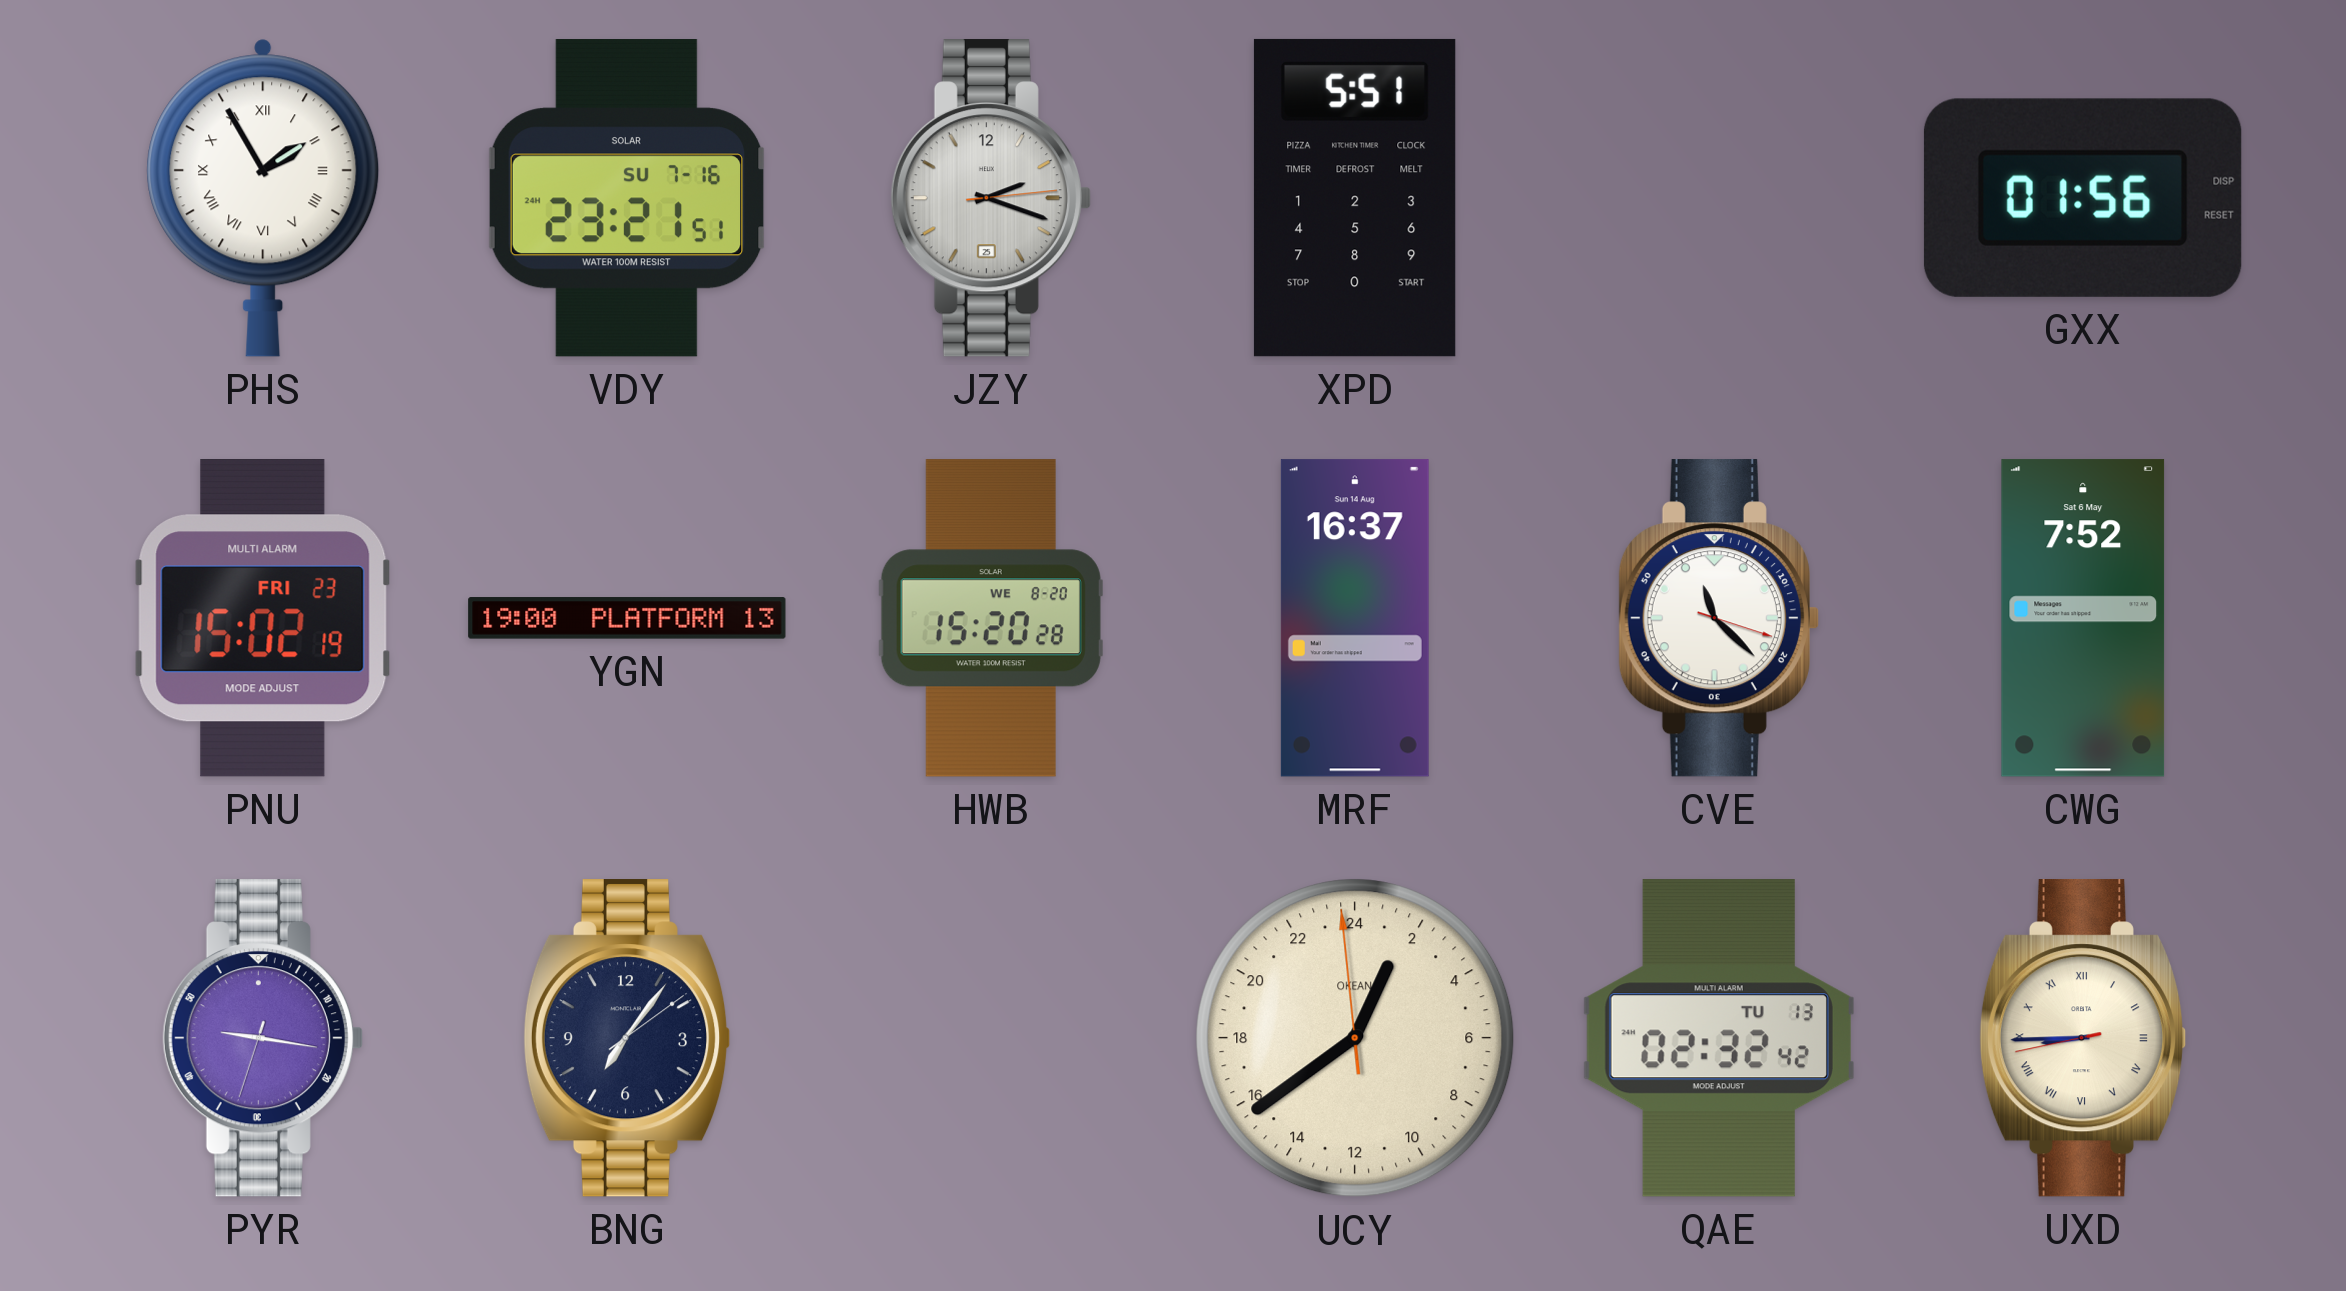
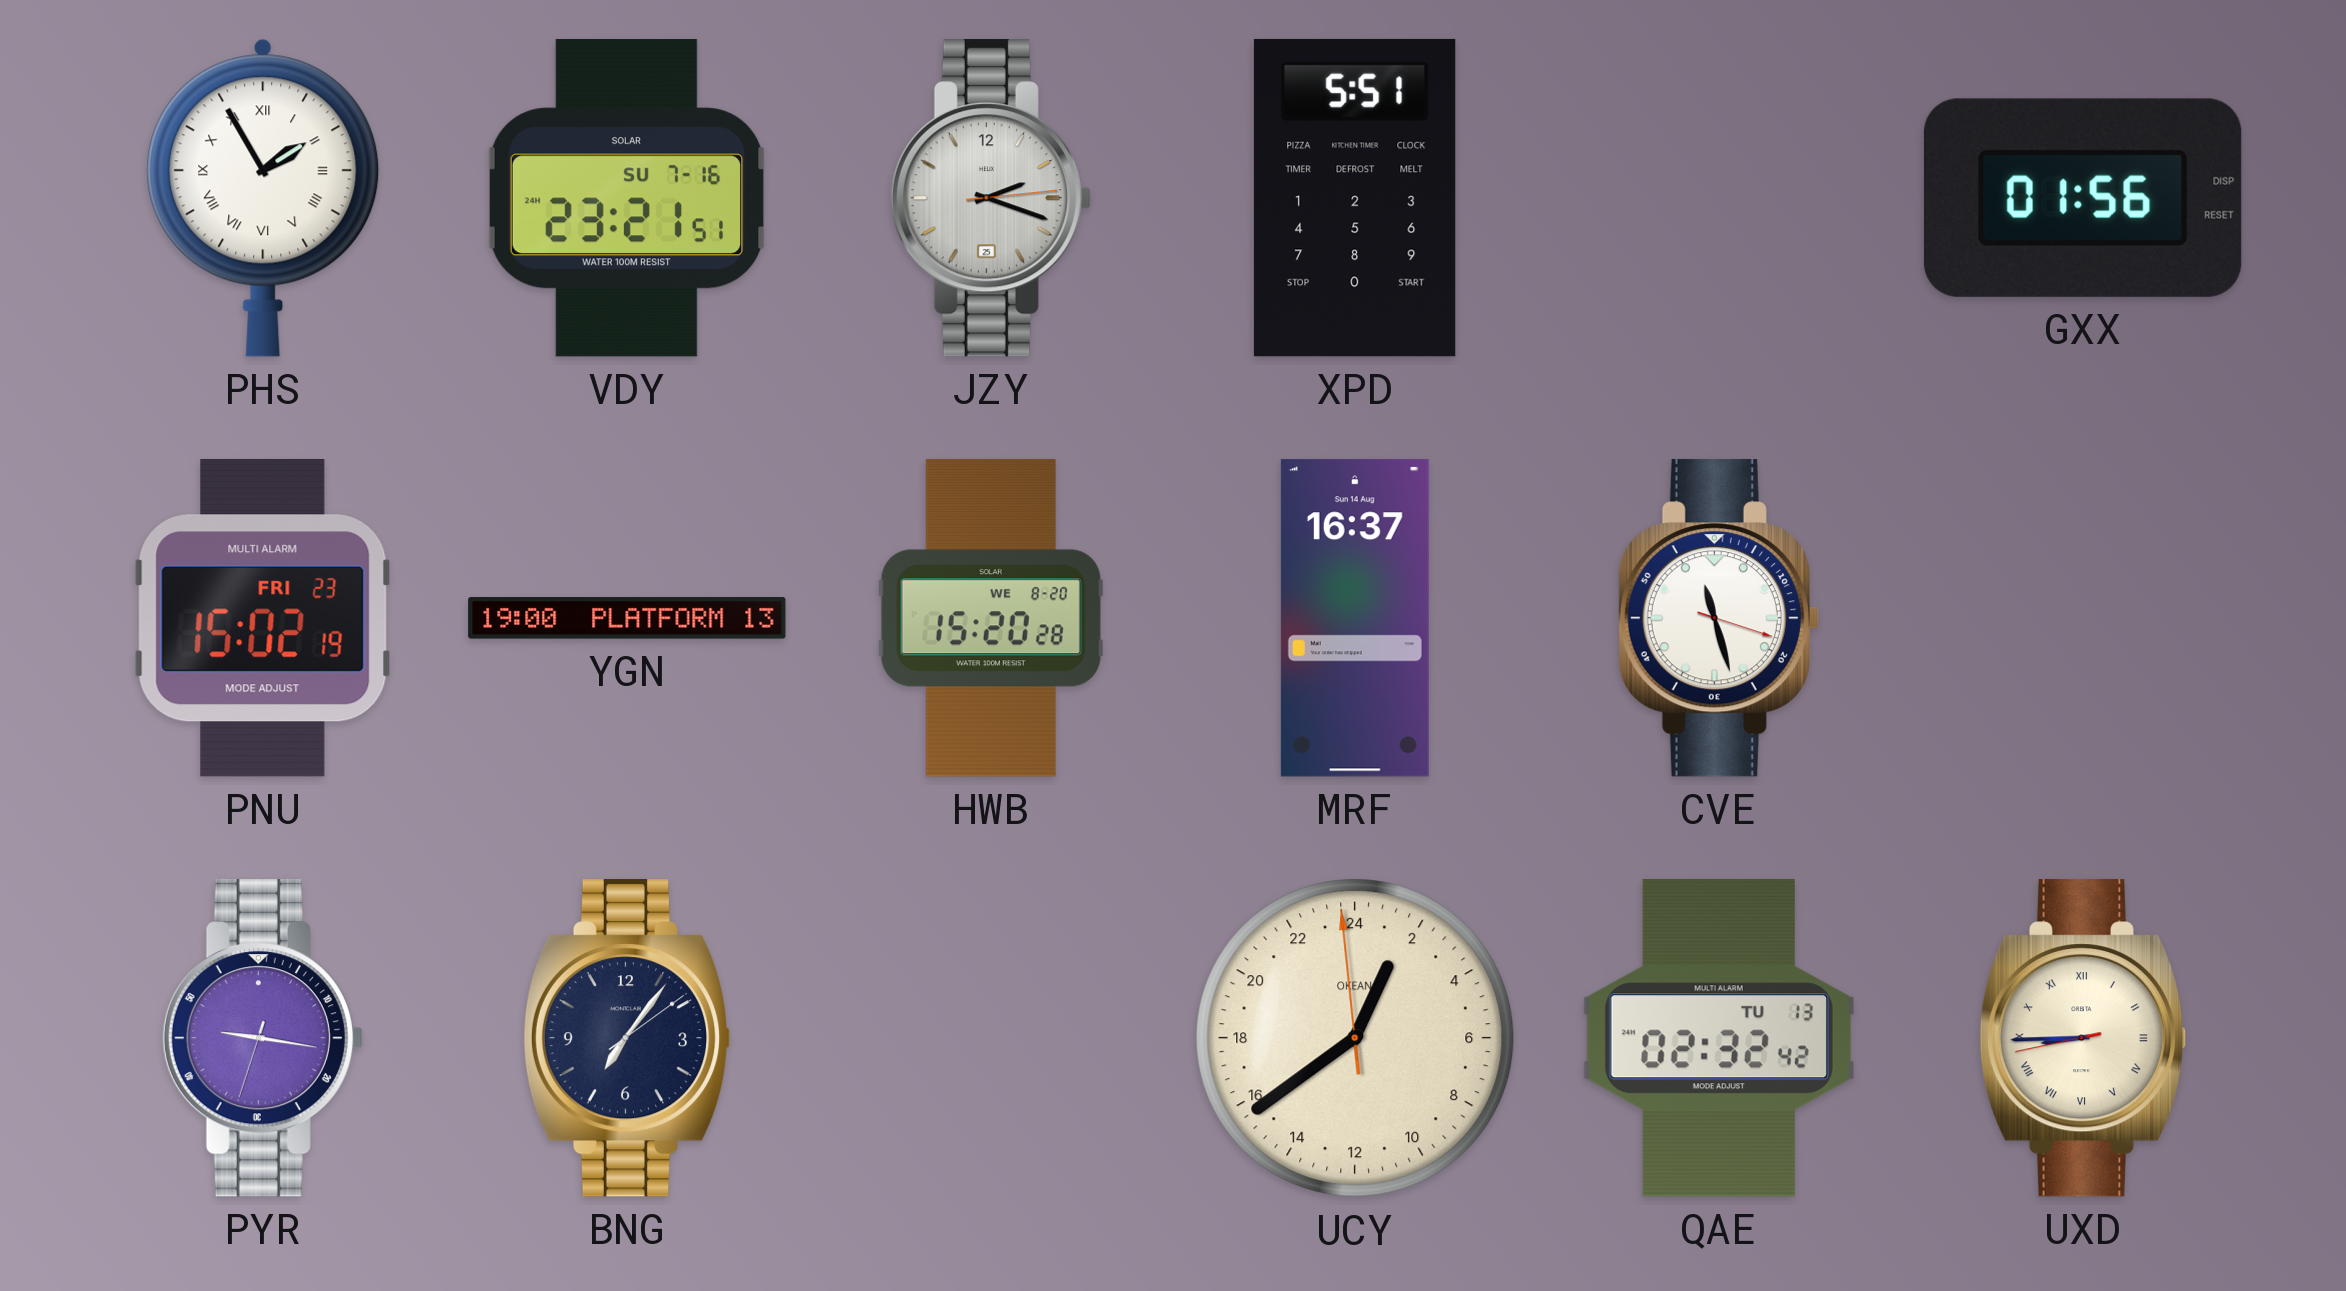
CVE: 11:22 -> 11:27
CWG: 7:52 -> none
